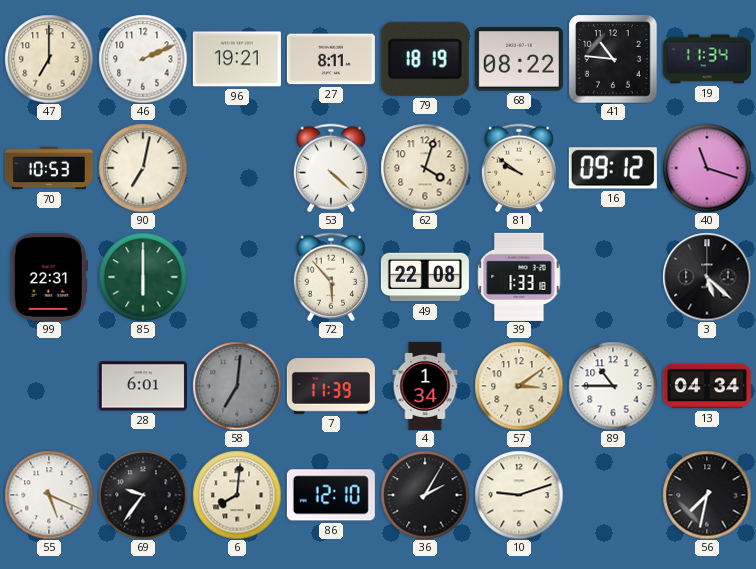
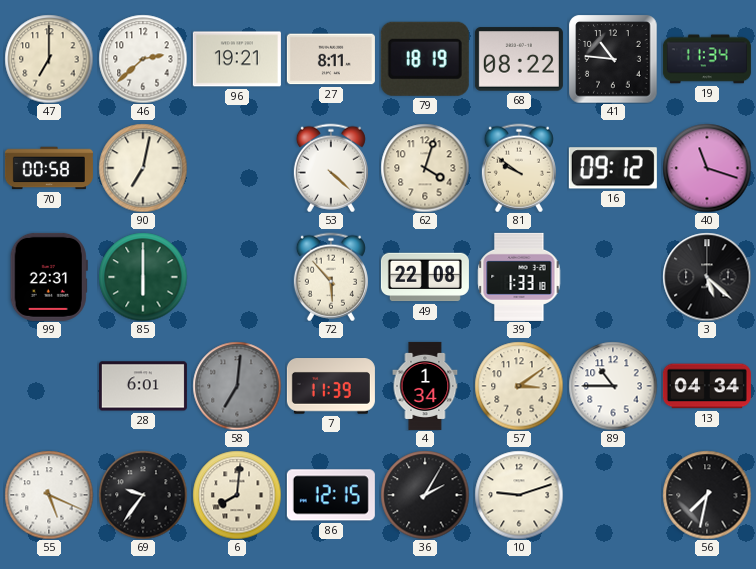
46: 2:11 -> 2:38
70: 10:53 -> 00:58
86: 12:10 -> 12:15
